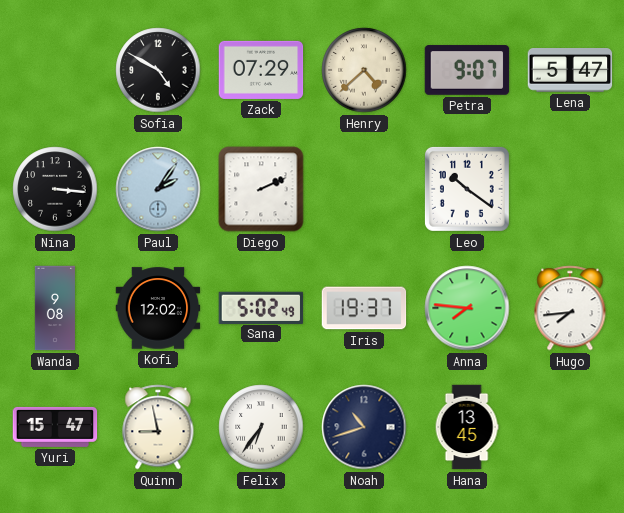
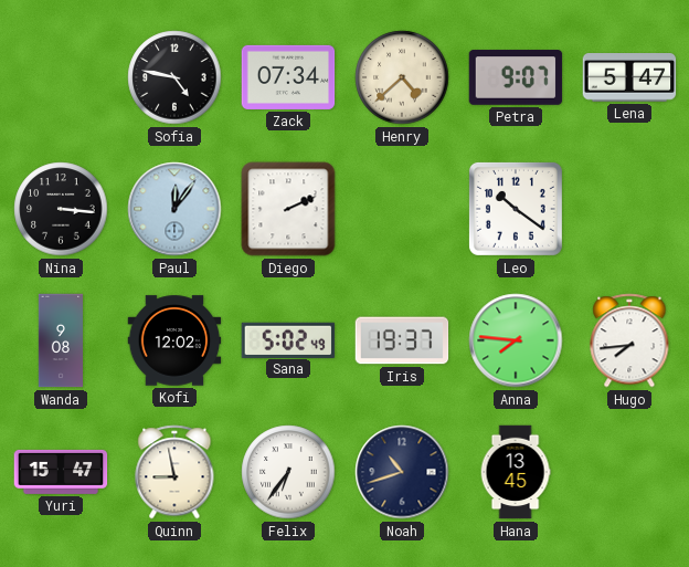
Sofia: 4:50 -> 4:47
Zack: 07:29 -> 07:34
Paul: 2:06 -> 12:06
